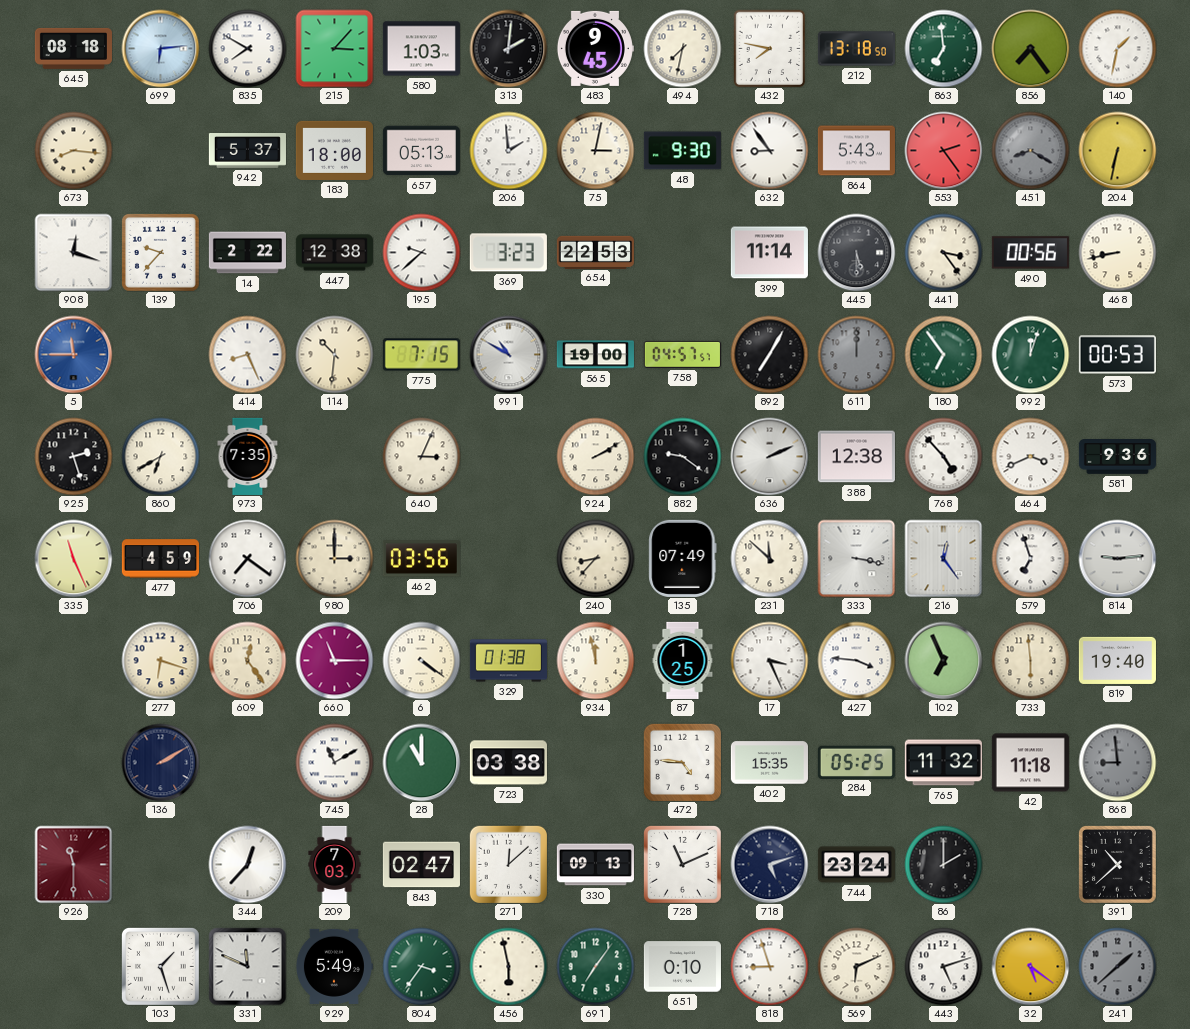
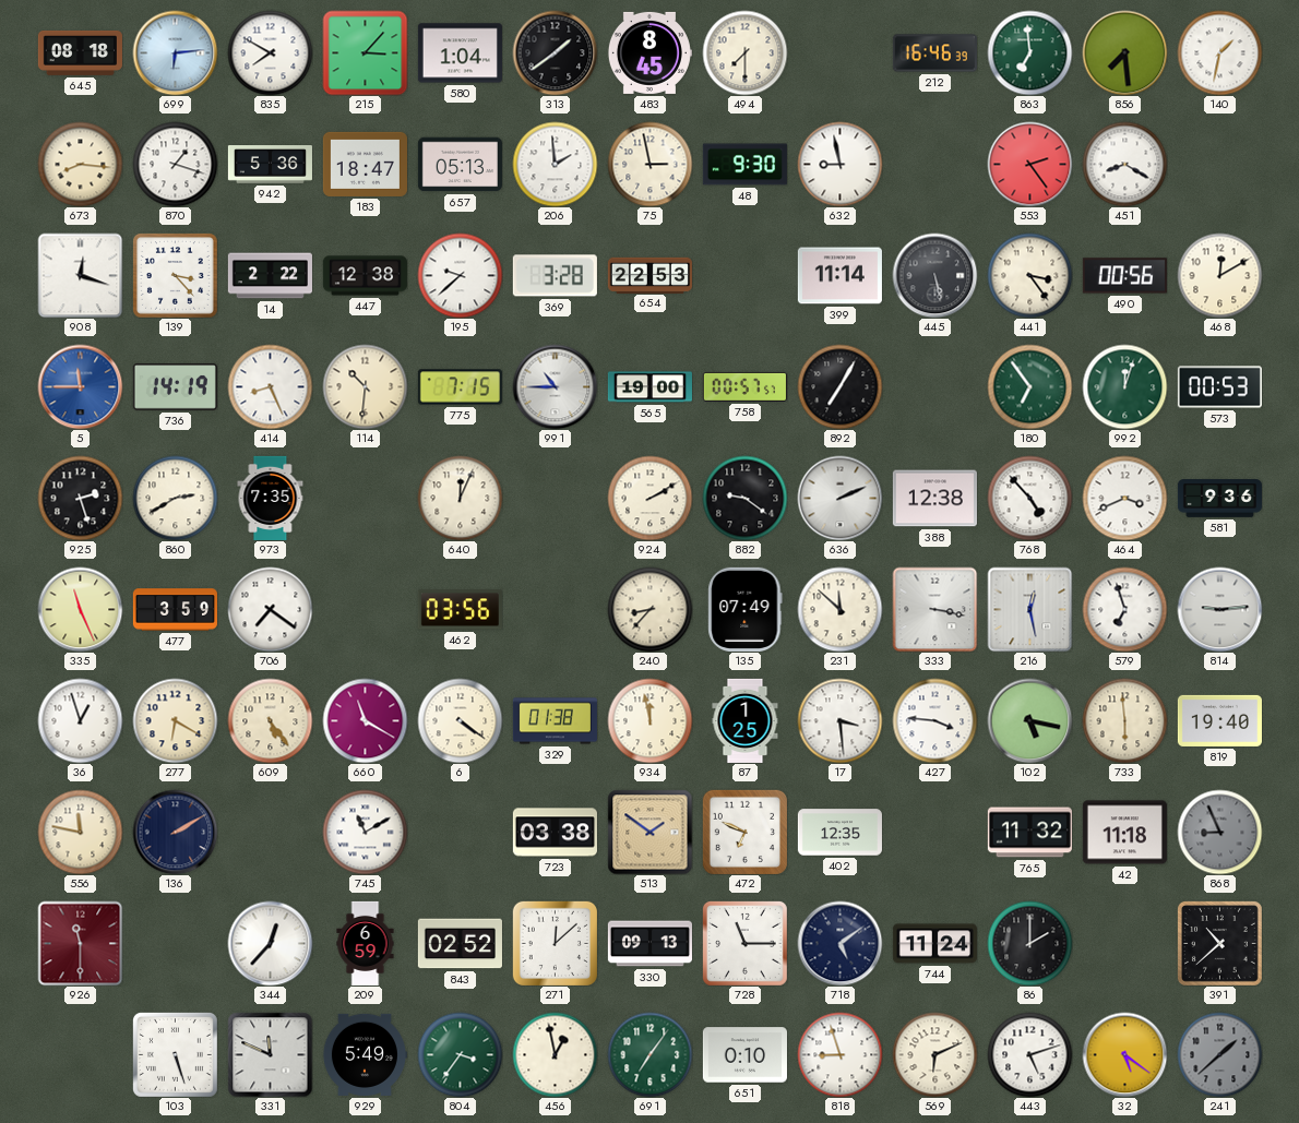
580: 1:03 -> 1:04
313: 2:01 -> 1:39
483: 9:45 -> 8:45
494: 7:32 -> 7:30
432: 7:47 -> none
212: 13:18 -> 16:46
856: 7:24 -> 7:29
870: none -> 1:18
942: 5:37 -> 5:36
183: 18:00 -> 18:47
75: 3:02 -> 2:58
632: 8:54 -> 8:58
864: 5:43 -> none
451 dial: grey -> white
204: 6:32 -> none
139: 9:37 -> 3:23
369: 3:23 -> 3:28
445: 5:30 -> 5:28
468: 8:43 -> 12:10
736: none -> 14:19
991: 10:50 -> 10:45
758: 04:57 -> 00:57
611: 12:00 -> none
860: 6:40 -> 2:40
640: 3:04 -> 12:04
477: 4:59 -> 3:59
980: 3:00 -> none
216: 12:24 -> 12:28
36: none -> 12:57
277: 6:18 -> 6:20
609: 12:24 -> 5:24
660: 11:15 -> 11:20
17: 3:26 -> 3:29
102: 6:56 -> 5:17
556: none -> 11:47
28: 11:00 -> none
513: none -> 1:51
472: 4:46 -> 6:49
402: 15:35 -> 12:35
284: 05:25 -> none
868: 8:59 -> 8:56
209: 7:03 -> 6:59
843: 02:47 -> 02:52
728: 11:11 -> 11:15
718: 5:12 -> 5:09
744: 23:24 -> 11:24
103: 1:27 -> 5:27
456: 5:58 -> 12:58
